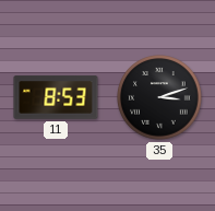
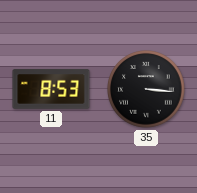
35: 3:12 -> 3:16
